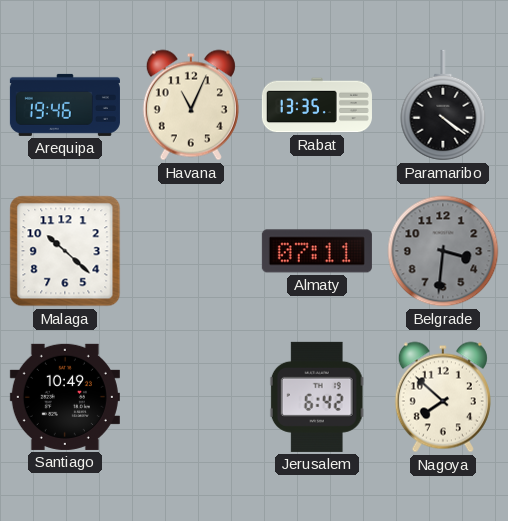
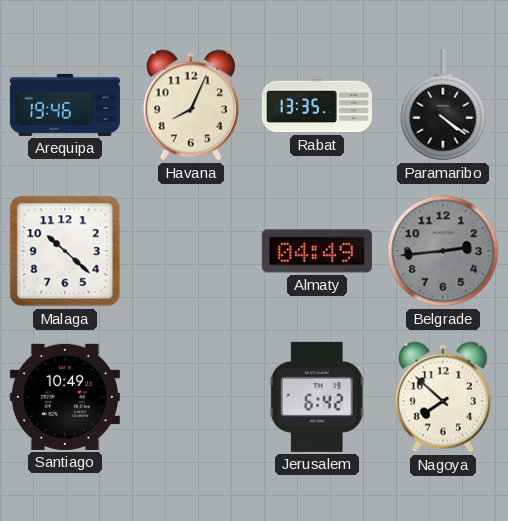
Havana: 11:04 -> 8:04
Almaty: 07:11 -> 04:49
Belgrade: 3:31 -> 2:44
